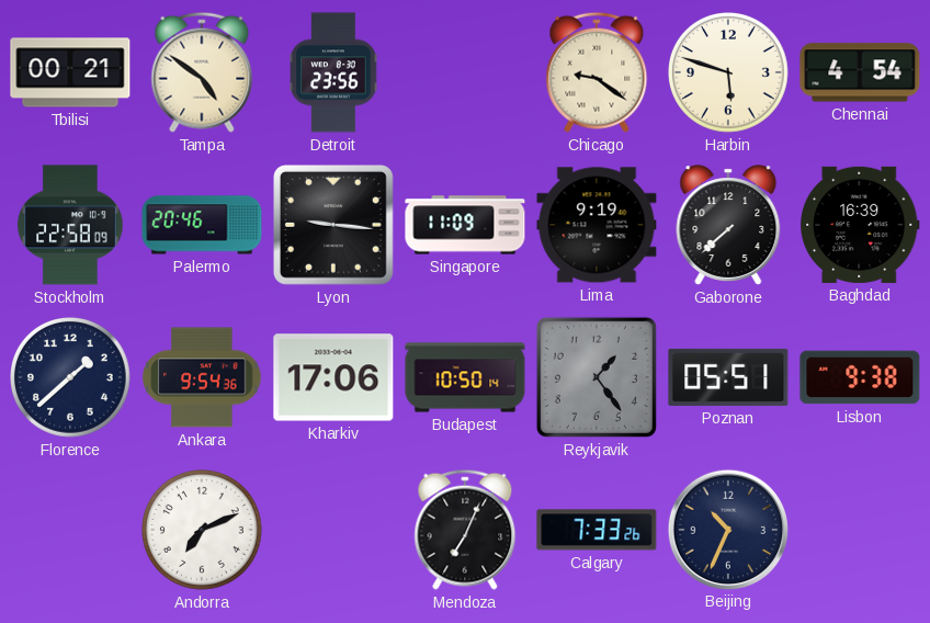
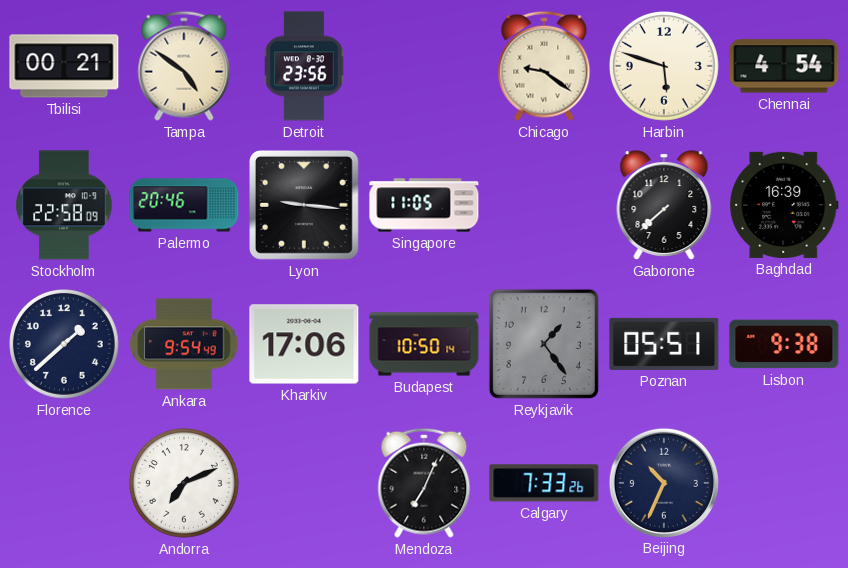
Singapore: 11:09 -> 11:05
Lima: 9:19 -> none
Ankara: 9:54:36 -> 9:54:49
